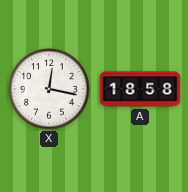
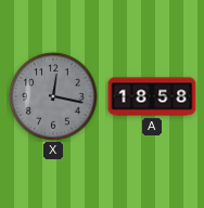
X dial: white -> grey
